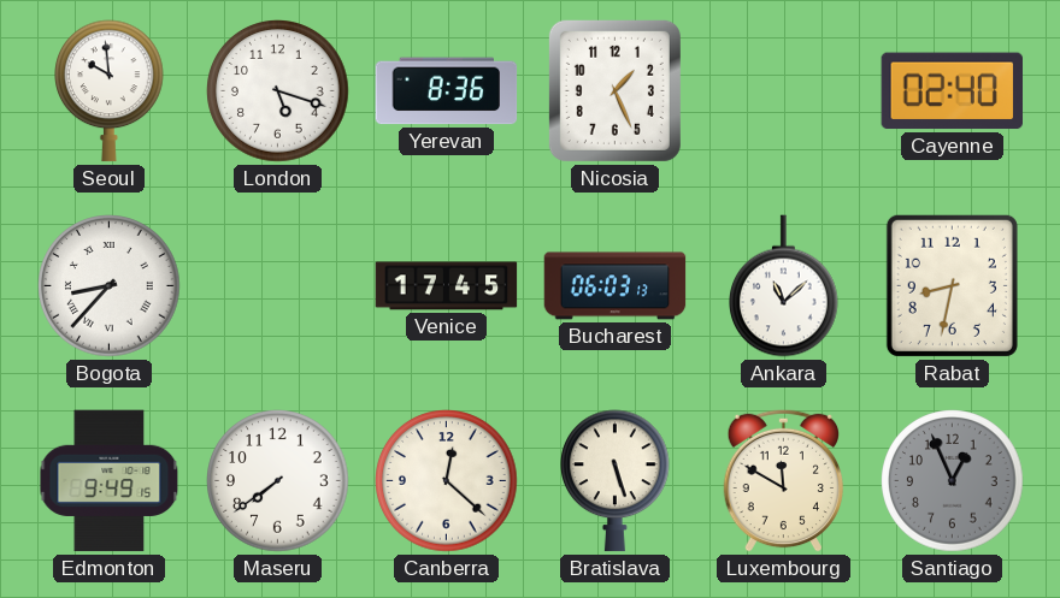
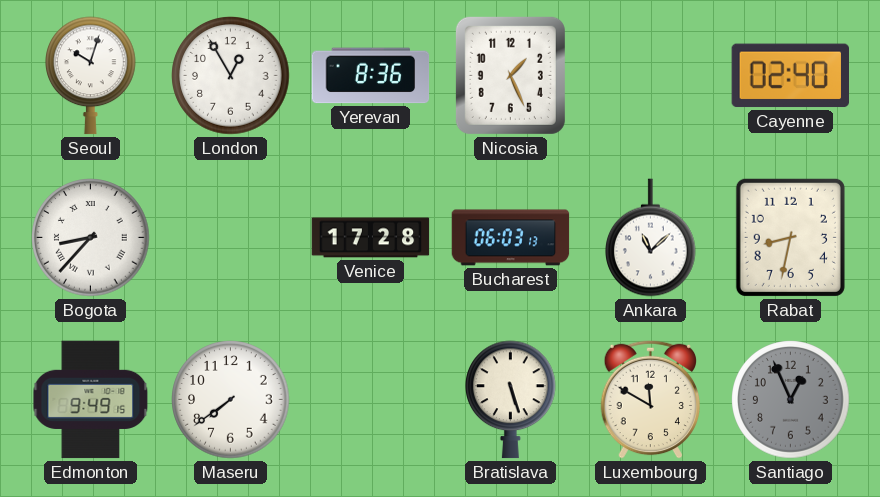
Seoul: 9:59 -> 10:03
London: 5:18 -> 12:55
Venice: 17:45 -> 17:28
Canberra: 12:22 -> none
